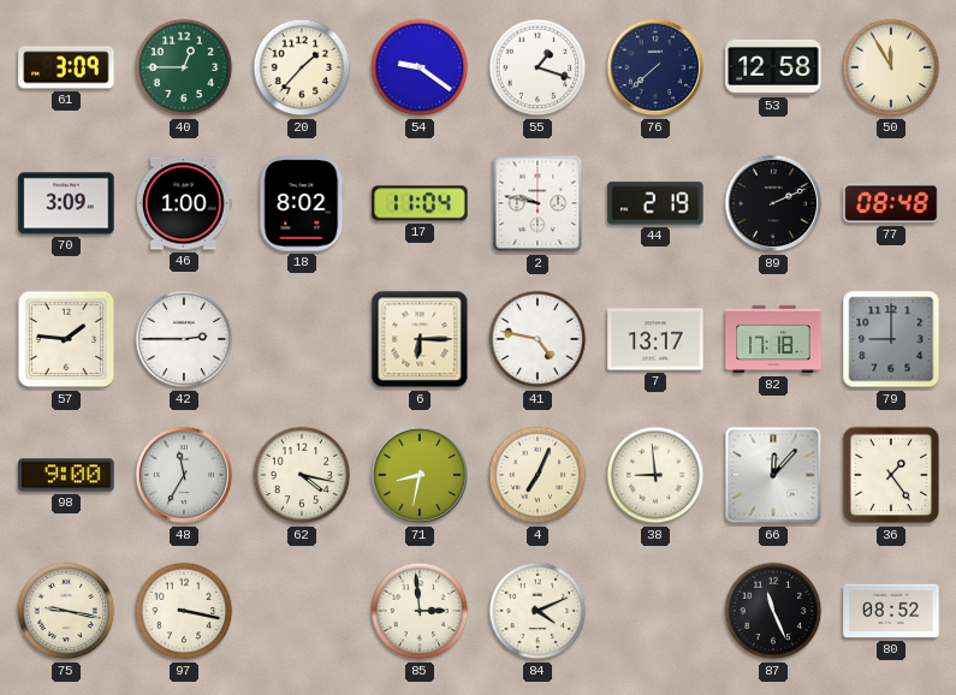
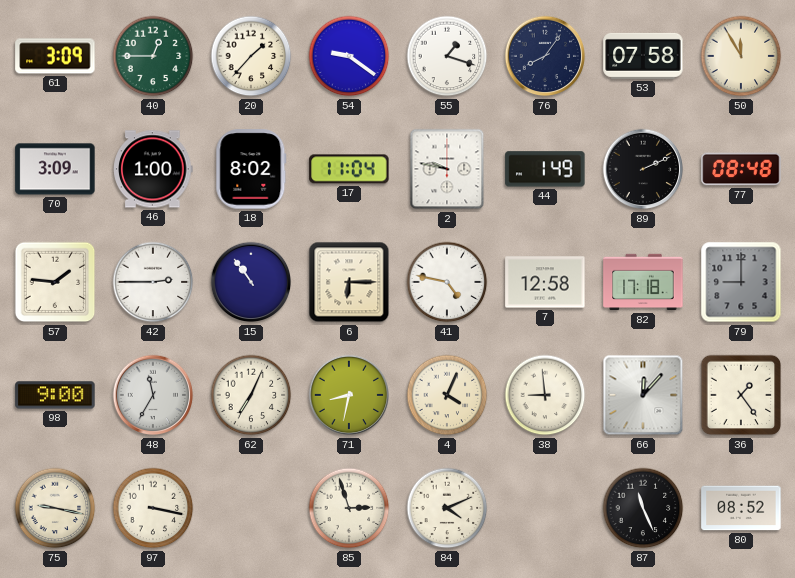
76: 7:38 -> 8:06
53: 12:58 -> 07:58
44: 2:19 -> 1:49
15: none -> 10:54
7: 13:17 -> 12:58
62: 4:17 -> 7:04
4: 7:04 -> 4:04
85: 2:59 -> 2:57
